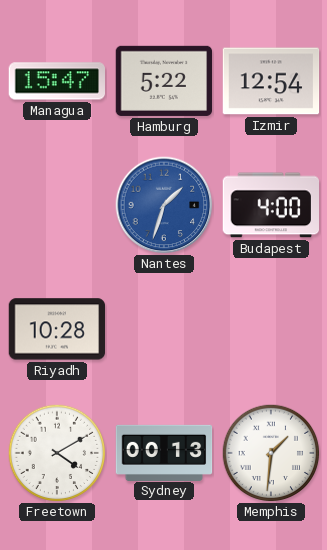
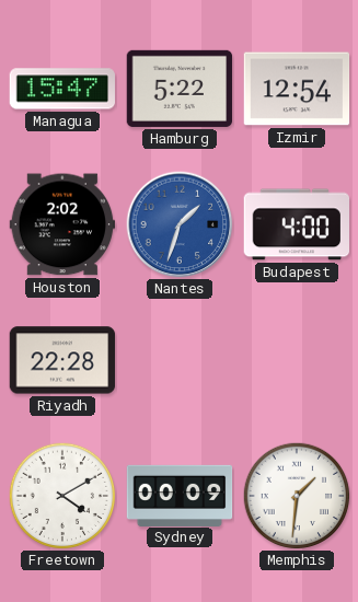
Houston: none -> 2:02
Riyadh: 10:28 -> 22:28
Sydney: 00:13 -> 00:09
